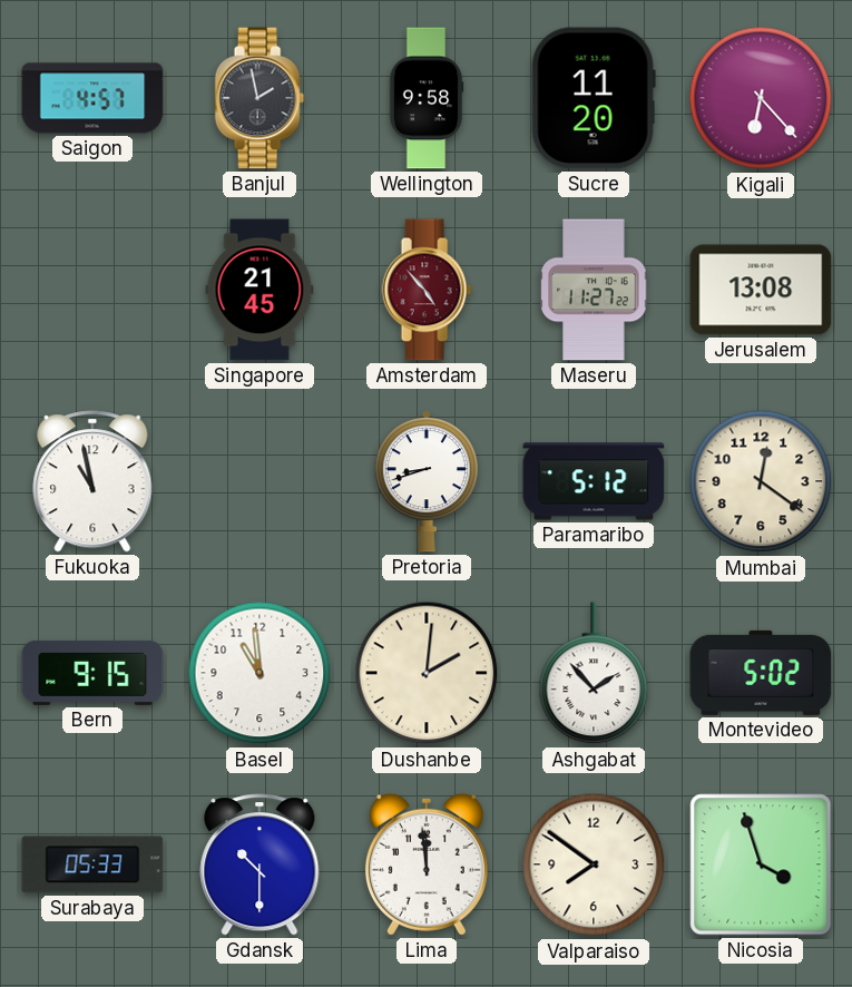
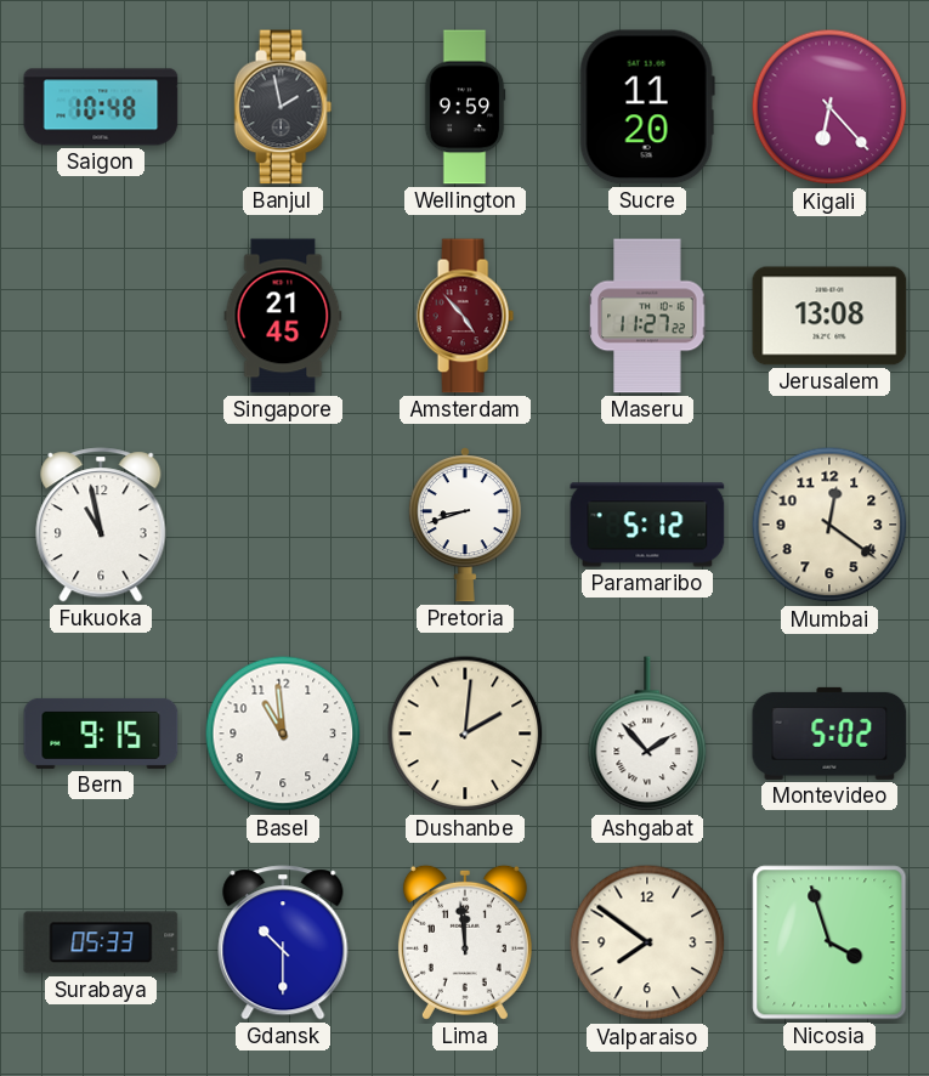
Saigon: 4:57 -> 10:48
Wellington: 9:58 -> 9:59
